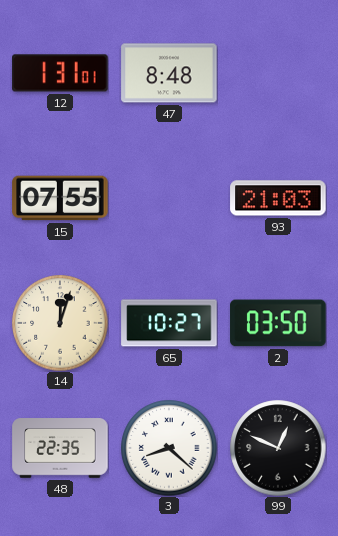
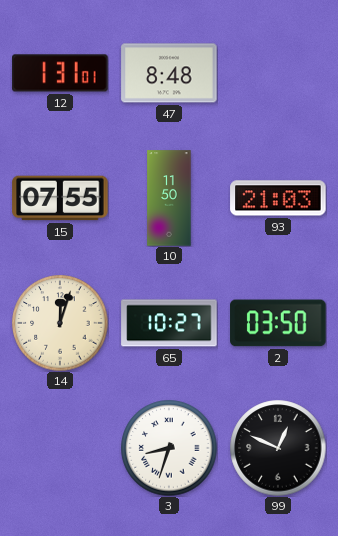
10: none -> 11:50
48: 22:35 -> none
3: 8:22 -> 8:33
